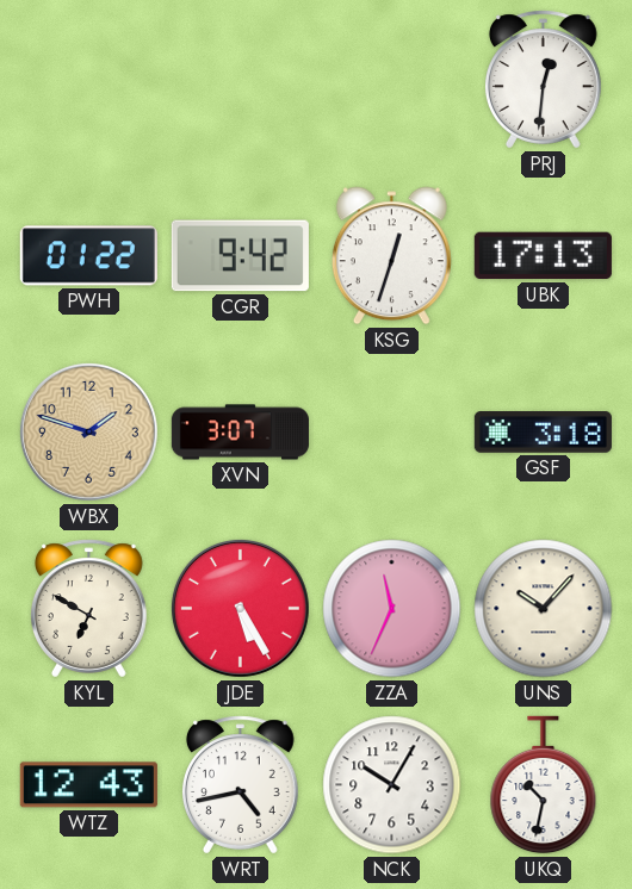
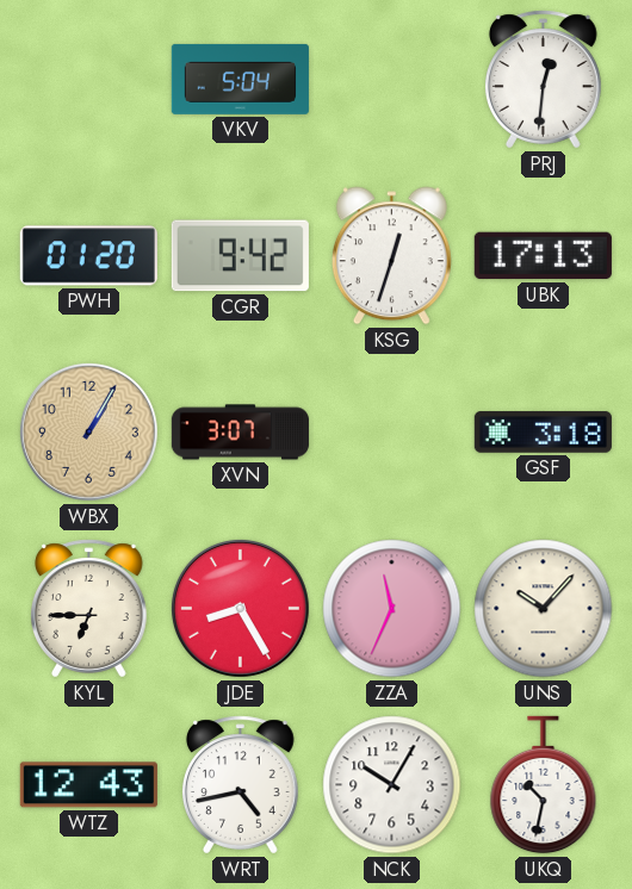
VKV: none -> 5:04
PWH: 01:22 -> 01:20
WBX: 1:48 -> 1:05
KYL: 6:50 -> 6:45
JDE: 5:25 -> 8:25
